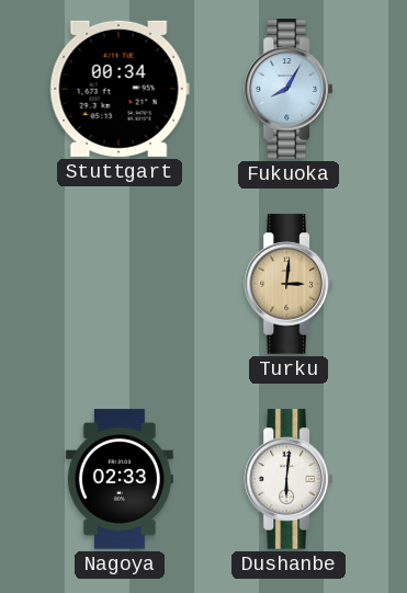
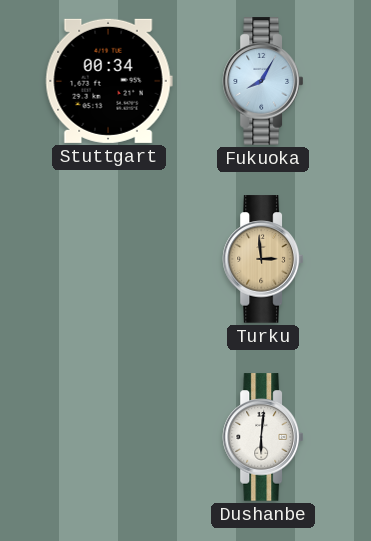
Turku: 3:01 -> 2:59
Nagoya: 02:33 -> none
